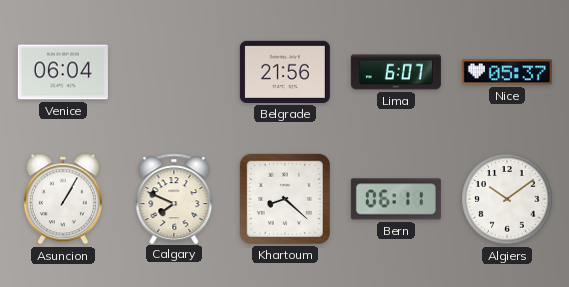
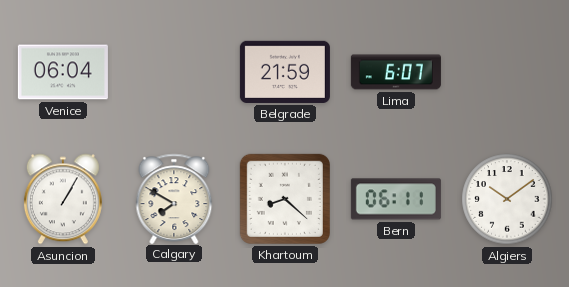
Belgrade: 21:56 -> 21:59
Nice: 05:37 -> none
Calgary: 7:49 -> 7:50
